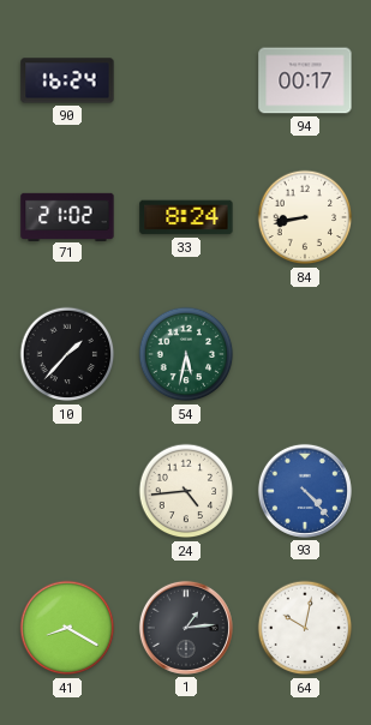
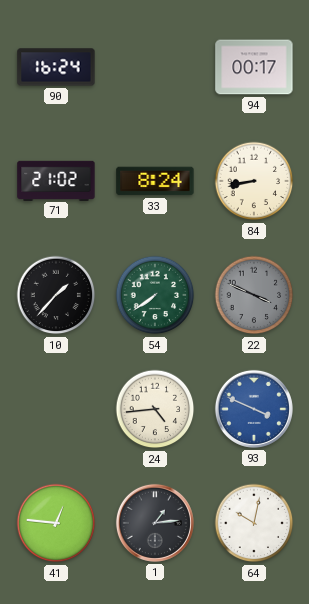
54: 5:32 -> 7:39
22: none -> 3:49
93: 4:23 -> 3:49
41: 8:20 -> 12:46
